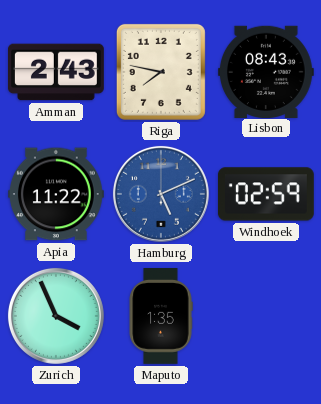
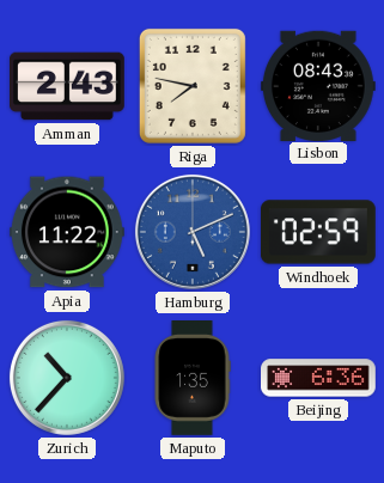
Zurich: 3:56 -> 10:37
Beijing: none -> 6:36
